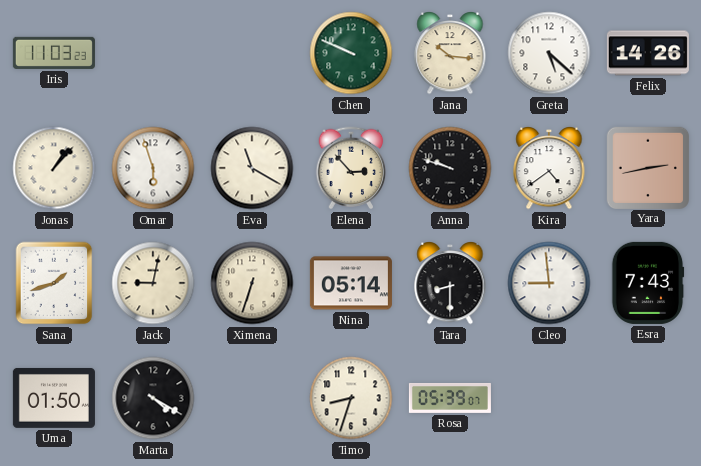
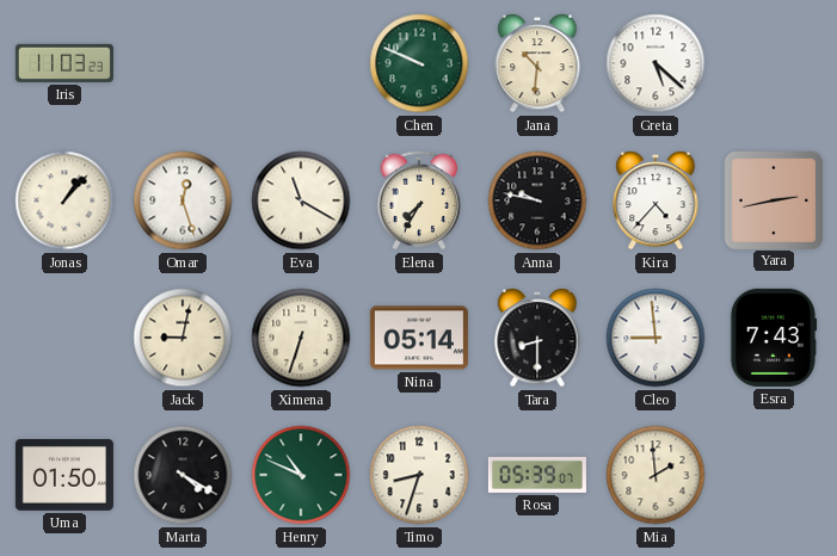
Jana: 10:16 -> 10:31
Felix: 14:26 -> none
Omar: 5:57 -> 12:27
Elena: 2:53 -> 7:35
Anna: 9:48 -> 9:47
Kira: 4:39 -> 4:37
Sana: 1:42 -> none
Henry: none -> 10:49
Mia: none -> 1:59
